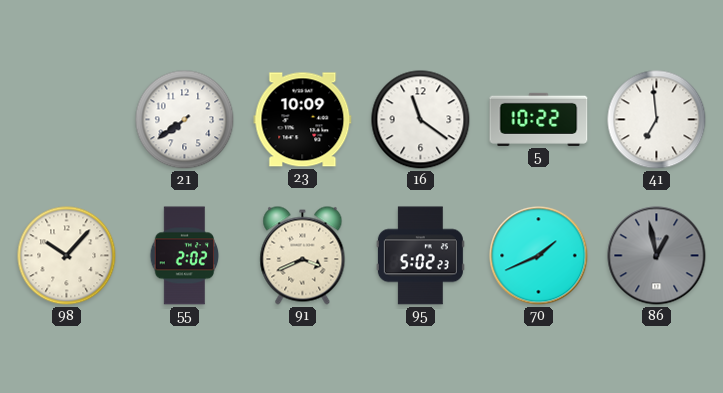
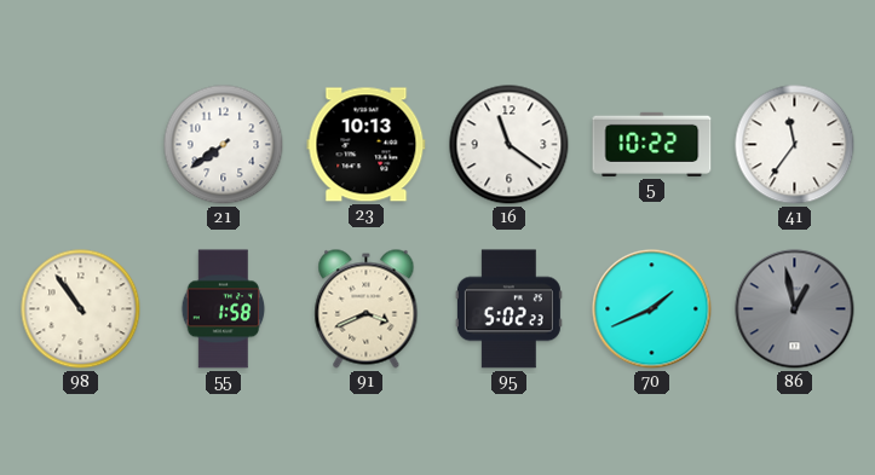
23: 10:09 -> 10:13
41: 6:59 -> 11:36
98: 10:07 -> 10:54
55: 2:02 -> 1:58
